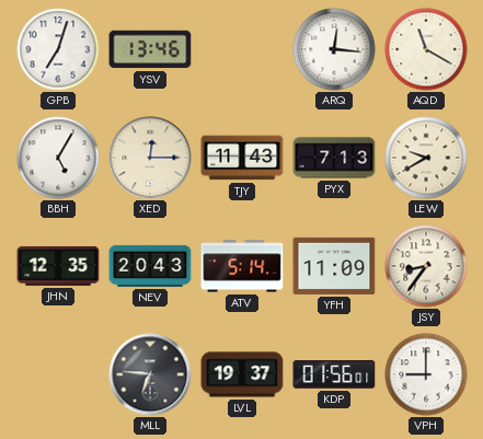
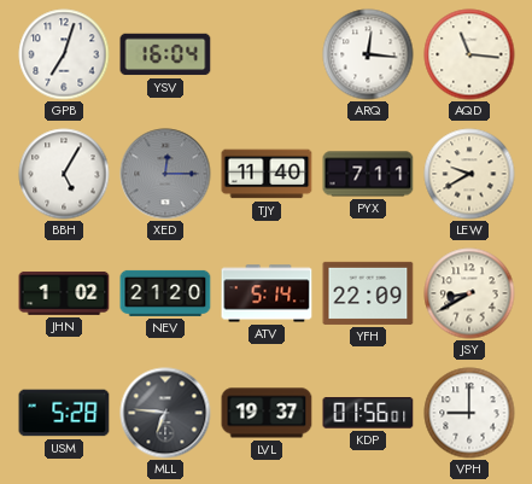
YSV: 13:46 -> 16:04
AQD: 11:20 -> 11:16
XED dial: cream -> grey
TJY: 11:43 -> 11:40
PYX: 7:13 -> 7:11
JHN: 12:35 -> 1:02
NEV: 20:43 -> 21:20
YFH: 11:09 -> 22:09
JSY: 8:36 -> 8:40
USM: none -> 5:28
